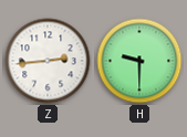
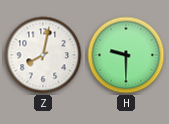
Z: 2:44 -> 8:02
